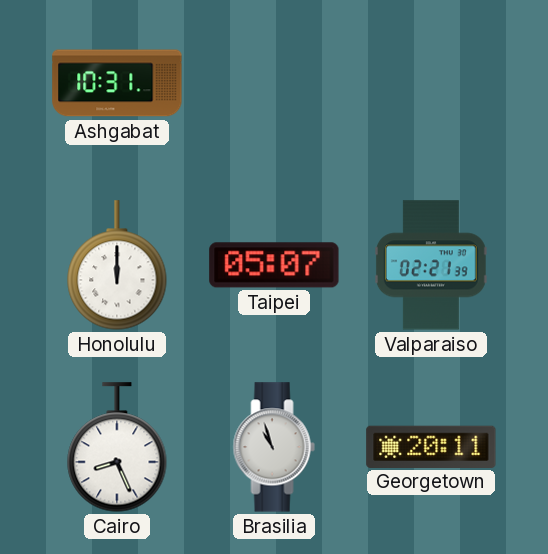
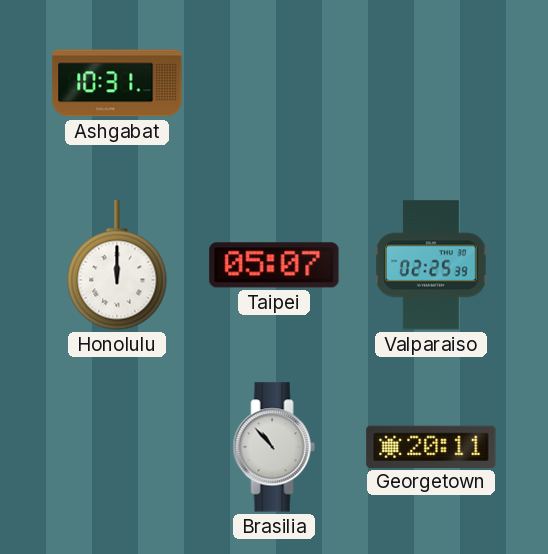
Valparaiso: 02:21 -> 02:25
Cairo: 8:26 -> none
Brasilia: 10:57 -> 10:53
